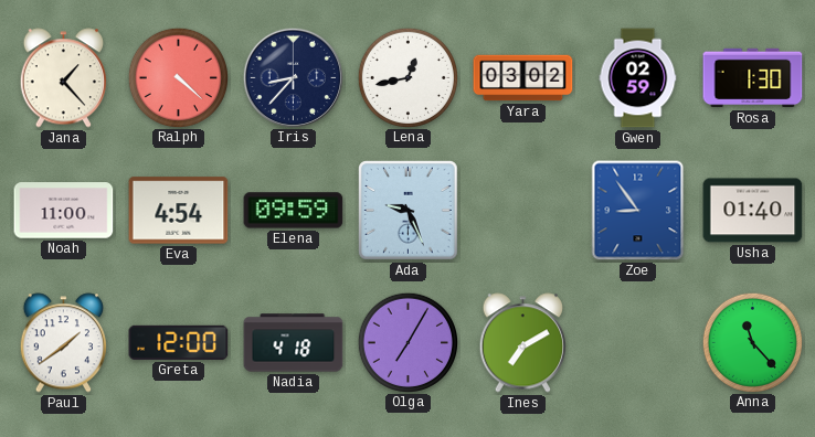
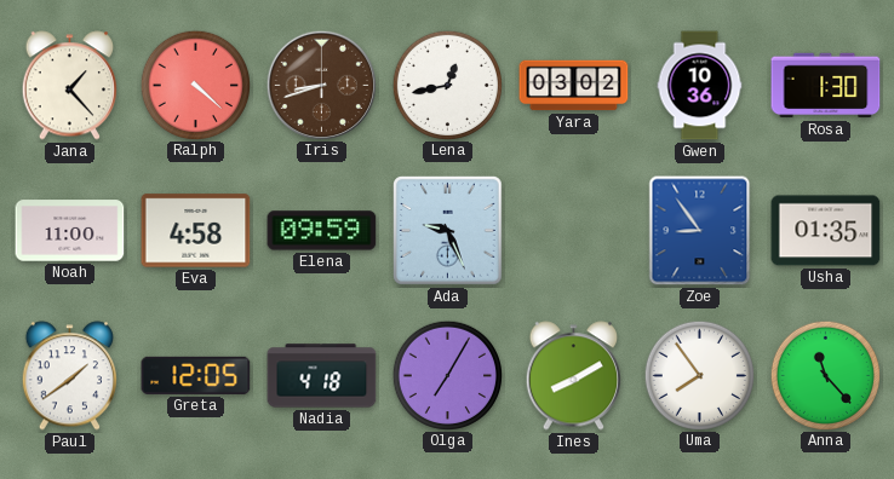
Iris: 8:37 -> 8:42
Iris dial: navy -> brown
Gwen: 02:59 -> 10:36
Eva: 4:54 -> 4:58
Usha: 01:40 -> 01:35
Greta: 12:00 -> 12:05
Ines: 7:10 -> 8:10
Uma: none -> 7:54
